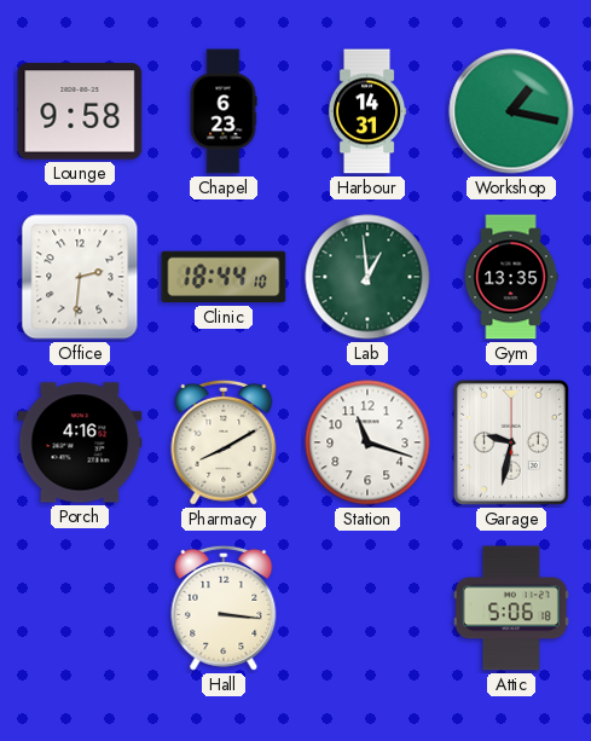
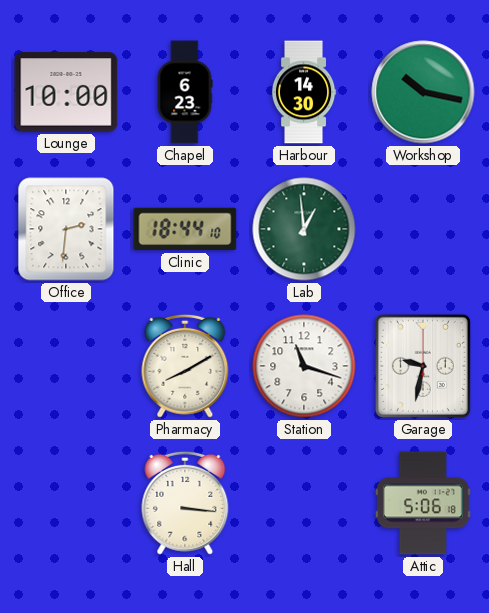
Lounge: 9:58 -> 10:00
Harbour: 14:31 -> 14:30
Workshop: 1:17 -> 10:17
Gym: 13:35 -> none
Porch: 4:16 -> none
